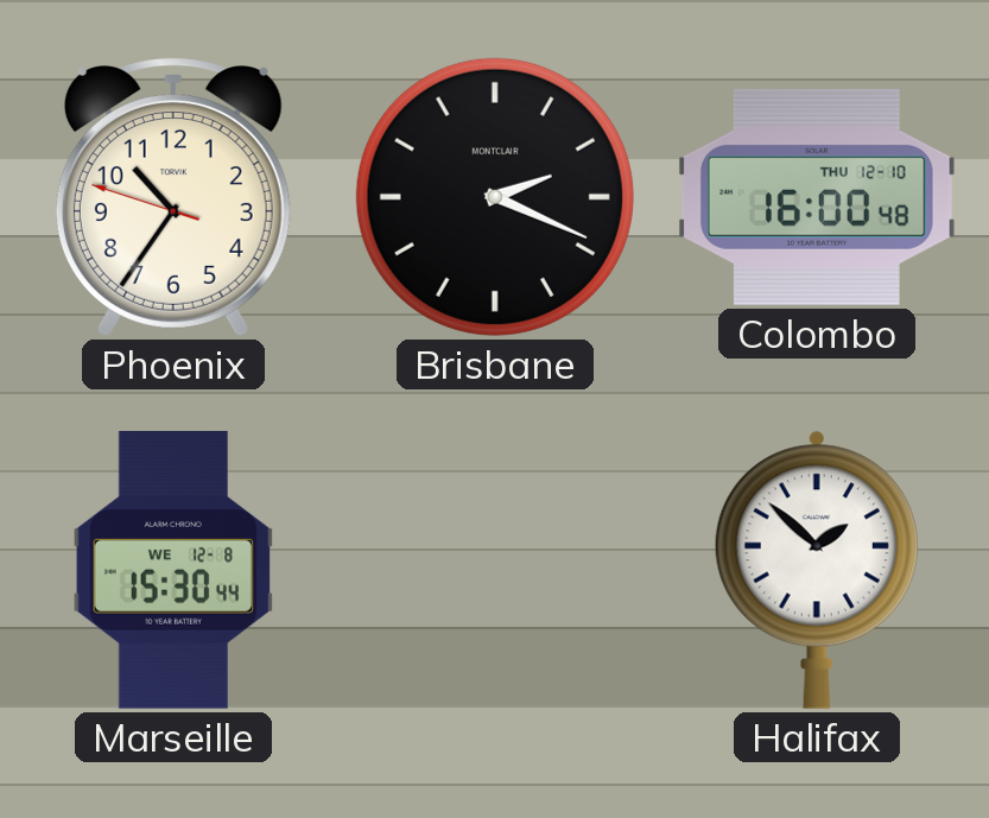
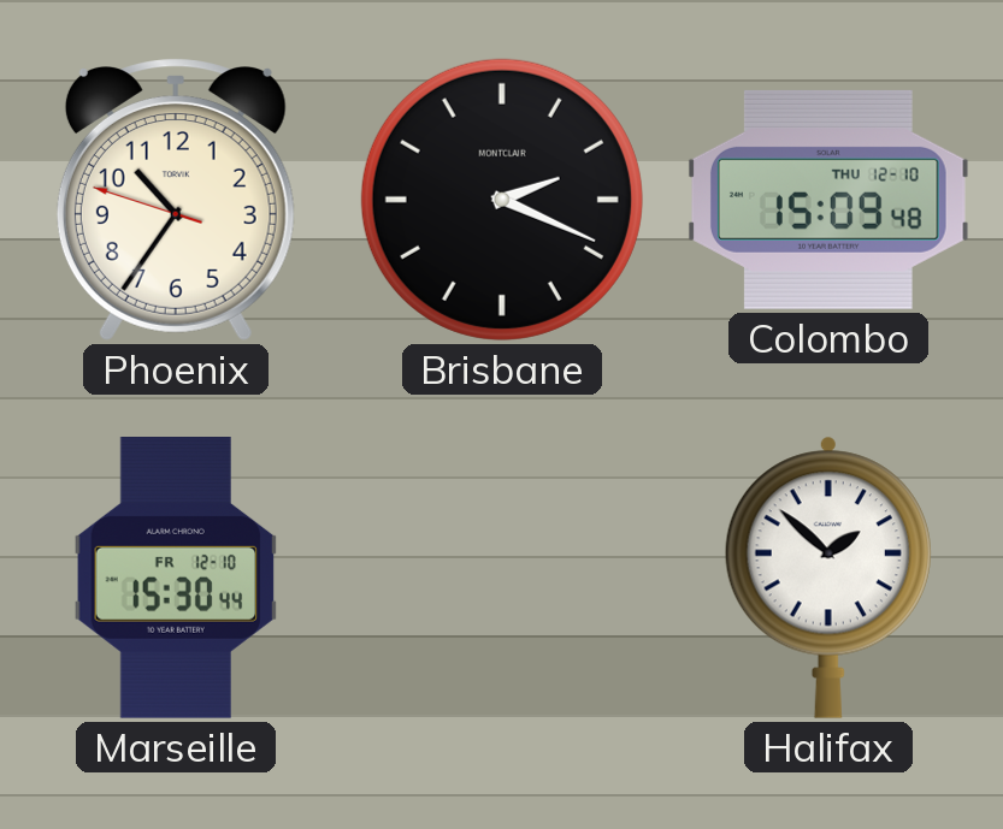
Colombo: 16:00 -> 15:09
Marseille date: WE 12-8 -> FR 12-10
